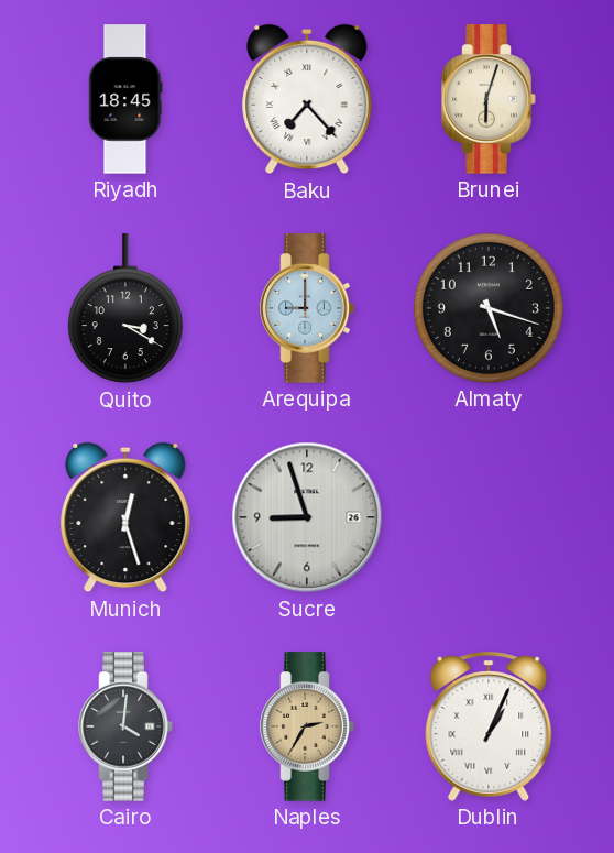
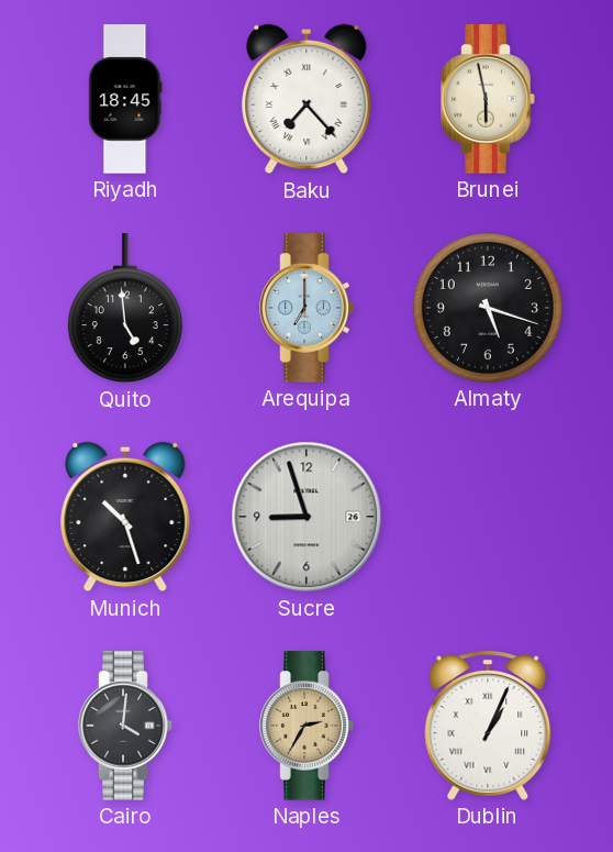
Brunei: 6:03 -> 5:58
Quito: 3:20 -> 4:59
Arequipa: 9:00 -> 7:00
Munich: 12:27 -> 10:27
